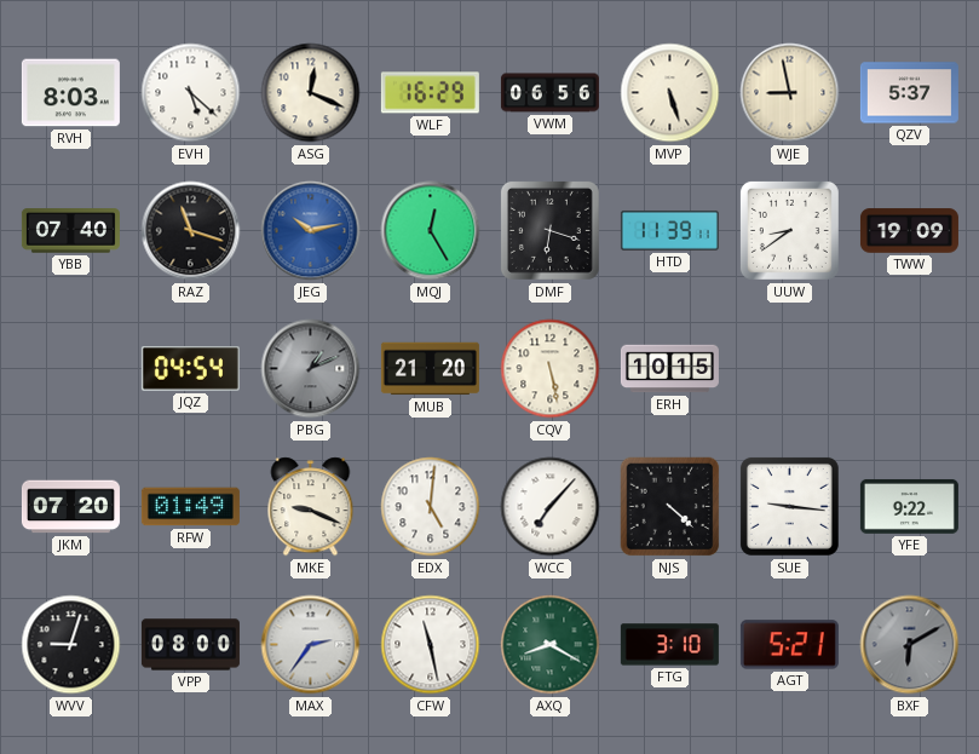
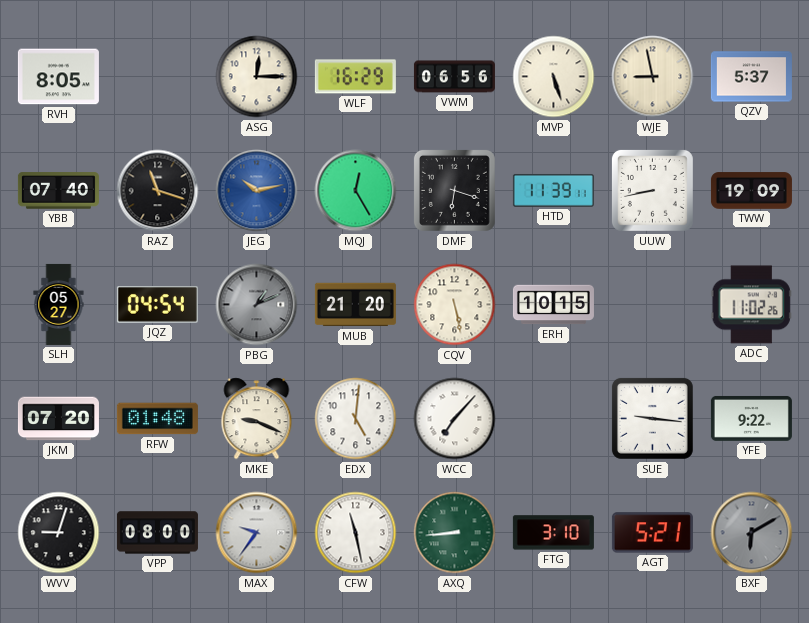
RVH: 8:03 -> 8:05
EVH: 5:22 -> none
ASG: 12:19 -> 12:15
UUW: 8:39 -> 8:43
SLH: none -> 05:27
ADC: none -> 11:02
RFW: 01:49 -> 01:48
NJS: 4:22 -> none
MAX: 2:36 -> 9:36
AXQ: 8:20 -> 8:44
